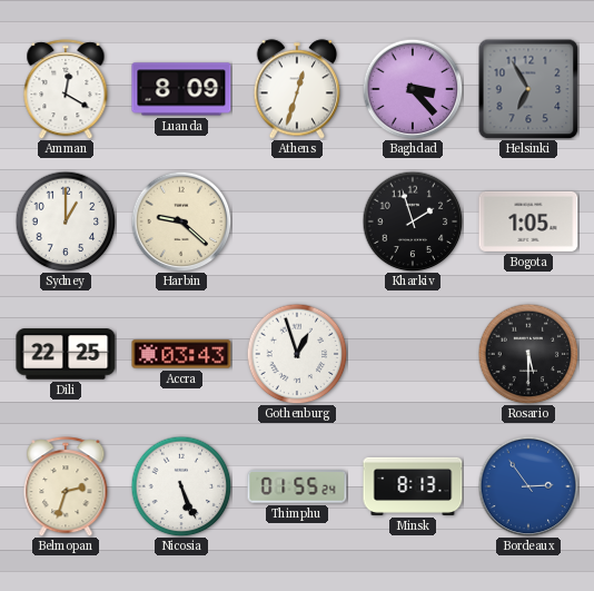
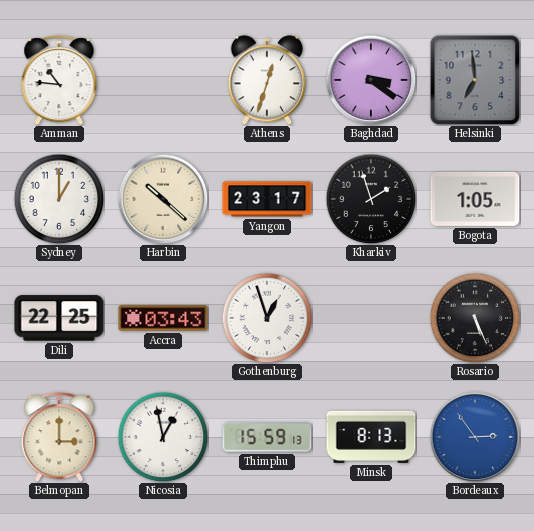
Amman: 12:20 -> 10:46
Luanda: 8:09 -> none
Baghdad: 3:23 -> 3:21
Helsinki: 6:55 -> 6:59
Harbin: 9:22 -> 10:22
Yangon: none -> 23:17
Rosario: 5:30 -> 5:26
Belmopan: 2:33 -> 3:00
Nicosia: 5:26 -> 12:58
Thimphu: 01:55 -> 15:59
